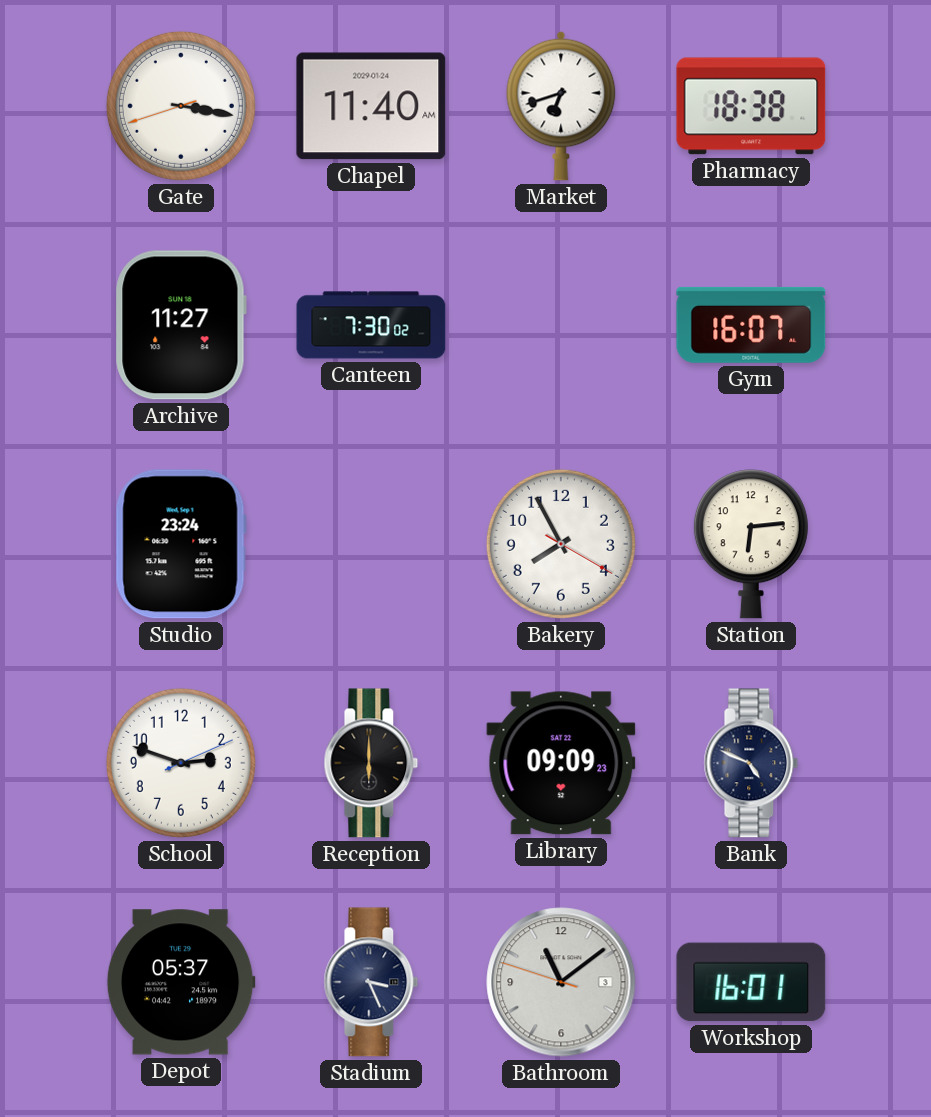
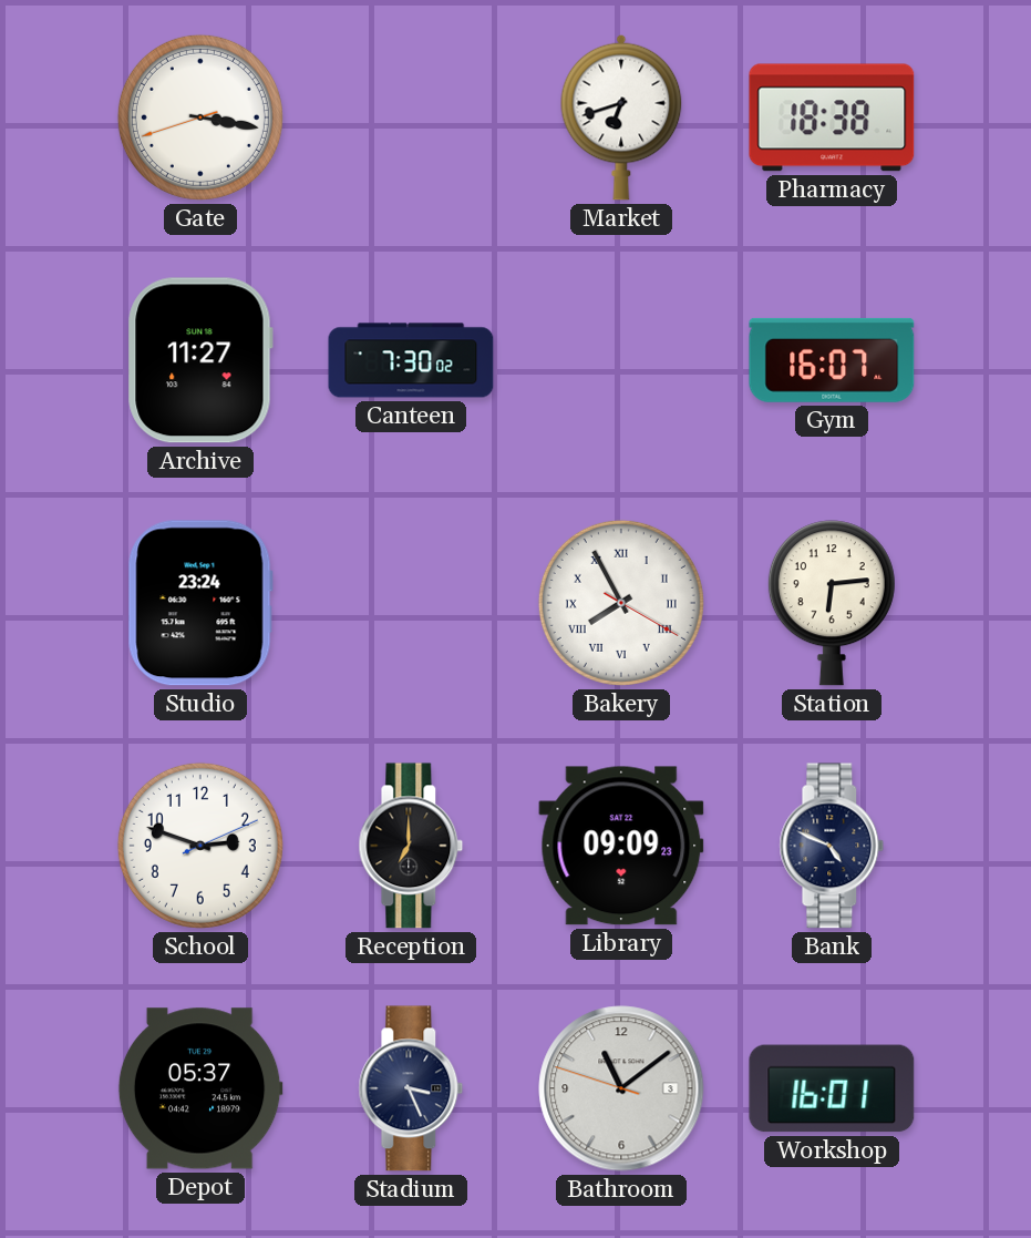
Chapel: 11:40 -> none
Bakery numerals: Arabic -> Roman
Reception: 6:00 -> 7:00
